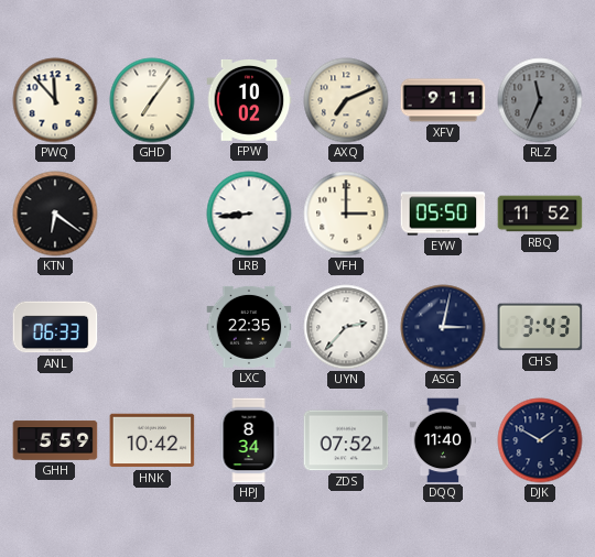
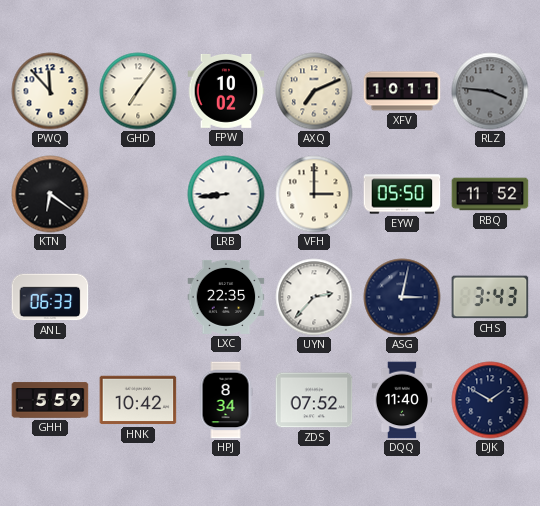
XFV: 9:11 -> 10:11
RLZ: 11:34 -> 3:46
